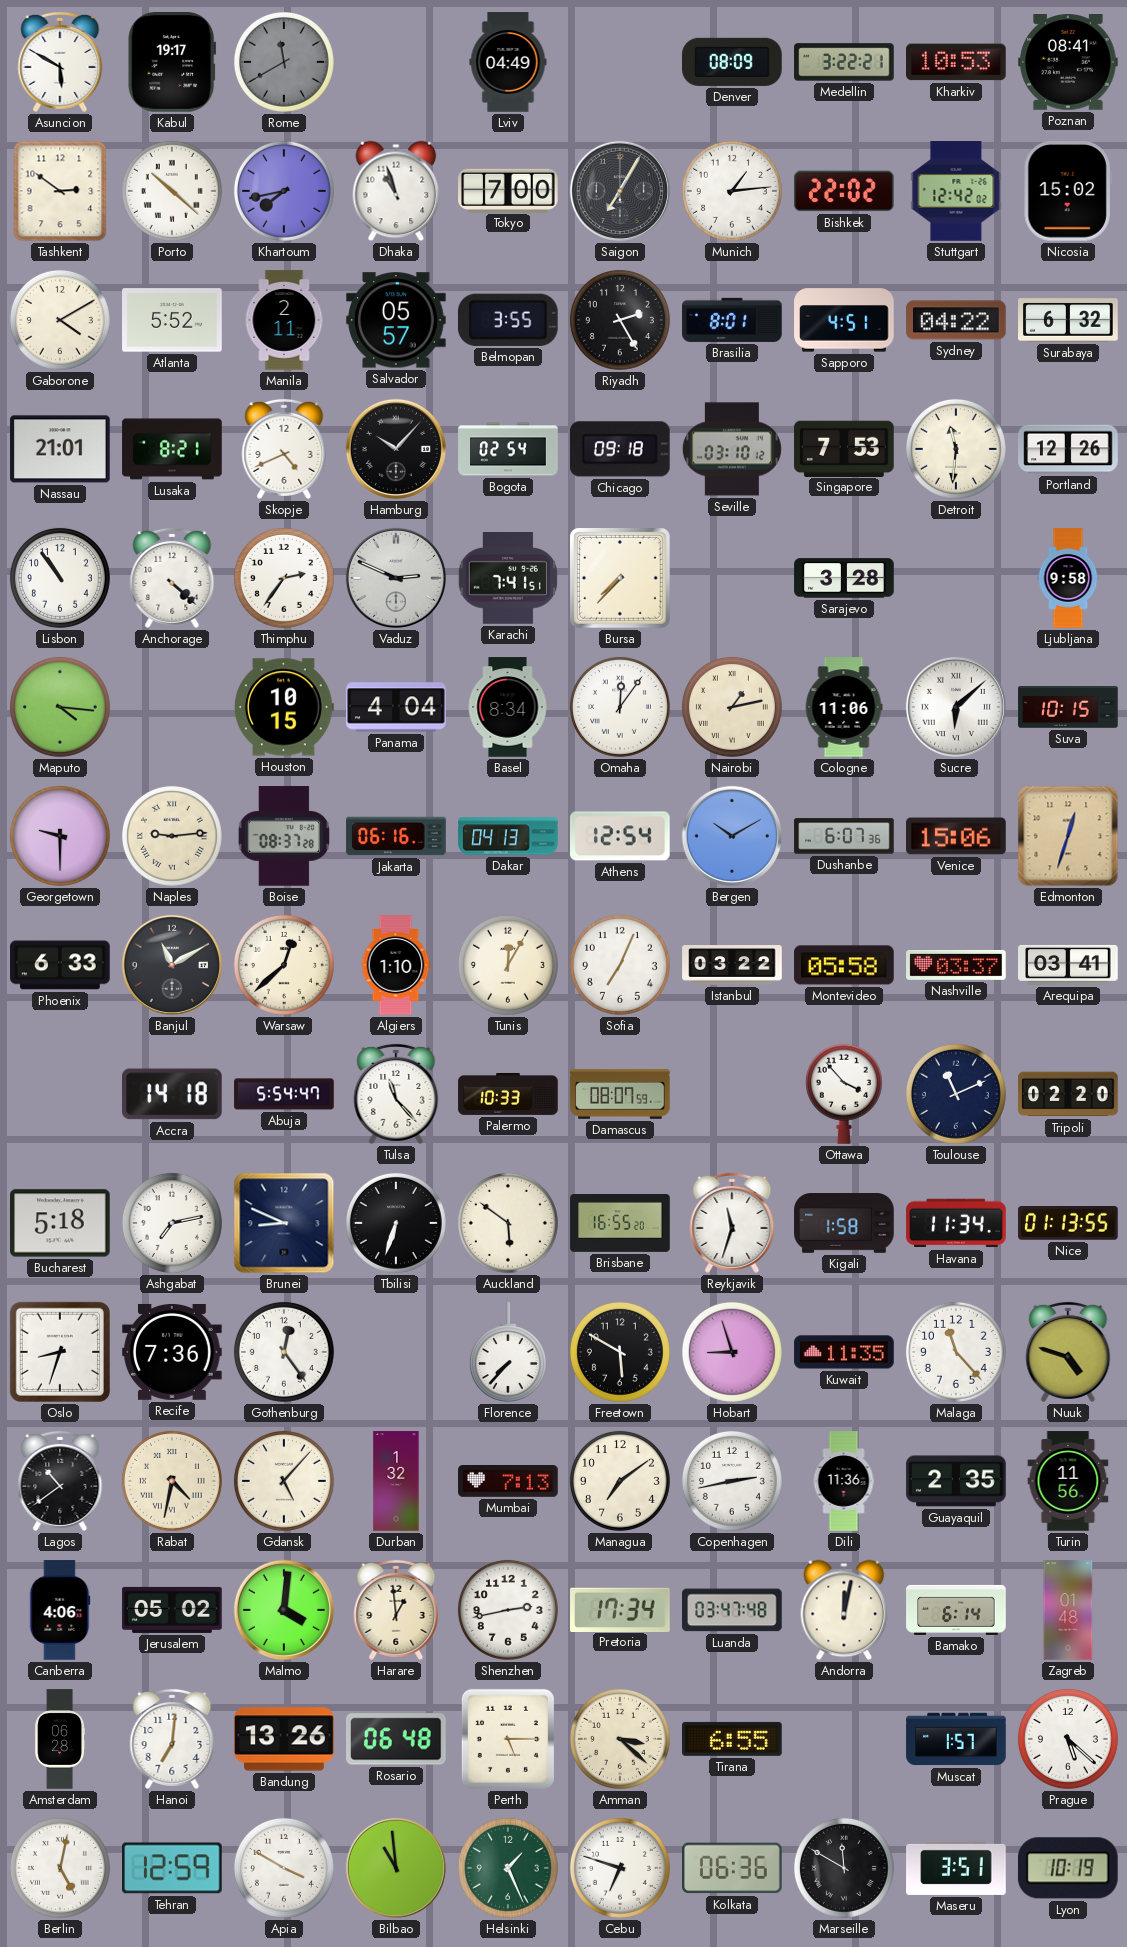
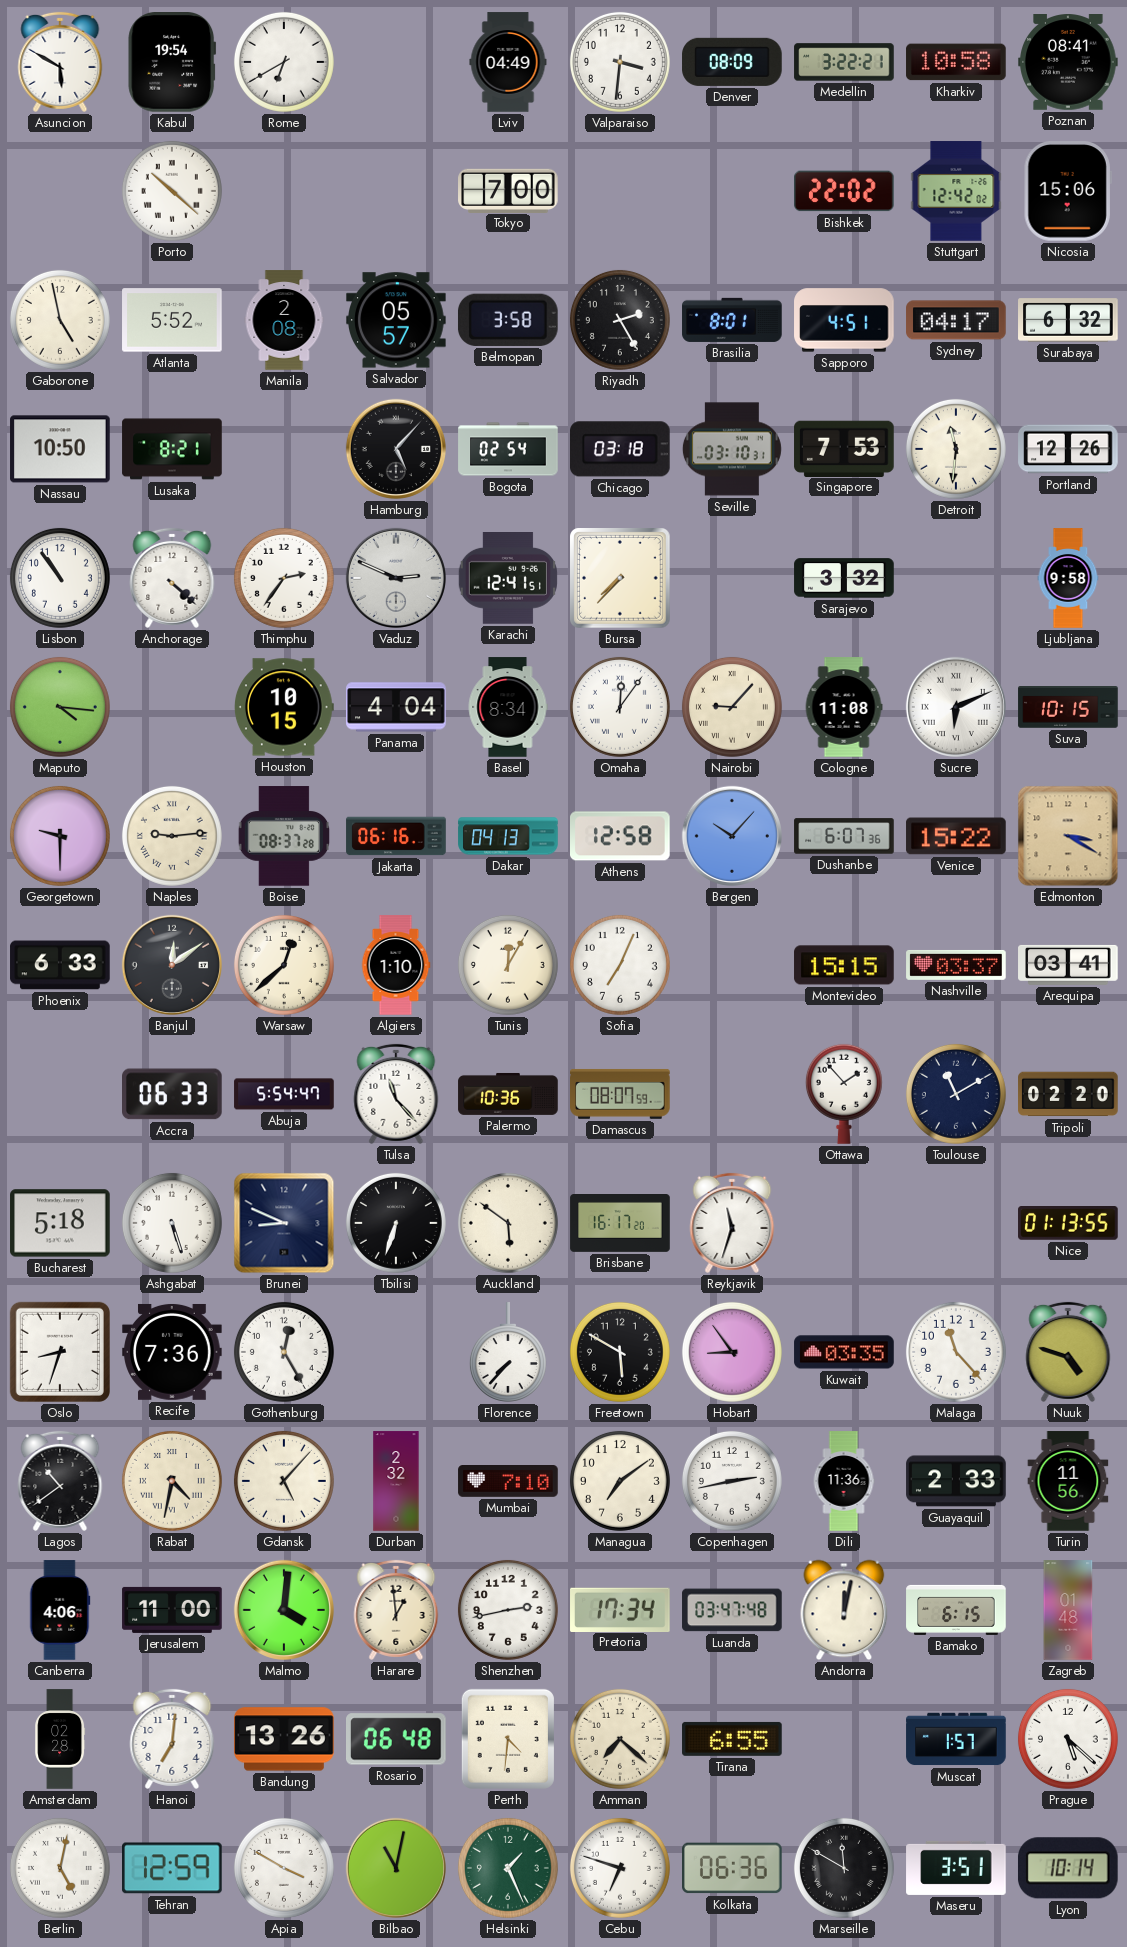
Kabul: 19:17 -> 19:54
Rome: 11:40 -> 6:40
Rome dial: grey -> white
Valparaiso: none -> 3:31
Kharkiv: 10:53 -> 10:58
Tashkent: 2:51 -> none
Khartoum: 7:43 -> none
Dhaka: 10:57 -> none
Saigon: 7:05 -> none
Munich: 1:14 -> none
Nicosia: 15:02 -> 15:06
Gaborone: 4:10 -> 4:58
Manila: 2:11 -> 2:08
Belmopan: 3:55 -> 3:58
Sydney: 04:22 -> 04:17
Nassau: 21:01 -> 10:50
Skopje: 4:41 -> none
Hamburg: 10:07 -> 5:07
Chicago: 09:18 -> 03:18
Seville: 03:10:12 -> 03:10:31
Karachi: 7:41 -> 12:41
Sarajevo: 3:28 -> 3:32
Nairobi: 1:13 -> 9:07
Cologne: 11:06 -> 11:08
Sucre: 6:08 -> 6:11
Athens: 12:54 -> 12:58
Bergen: 10:10 -> 10:07
Venice: 15:06 -> 15:22
Edmonton: 12:33 -> 3:20
Banjul: 11:10 -> 12:09
Istanbul: 03:22 -> none
Montevideo: 05:58 -> 15:15
Accra: 14:18 -> 06:33
Palermo: 10:33 -> 10:36
Ottawa: 3:53 -> 1:53
Toulouse: 11:11 -> 11:10
Ashgabat: 7:13 -> 5:27
Brisbane: 16:55 -> 16:17
Kigali: 1:58 -> none
Havana: 11:34 -> none
Gothenburg: 12:24 -> 12:25
Hobart: 8:57 -> 8:54
Kuwait: 11:35 -> 03:35
Durban: 1:32 -> 2:32
Mumbai: 7:13 -> 7:10
Guayaquil: 2:35 -> 2:33
Jerusalem: 05:02 -> 11:00
Bamako: 6:14 -> 6:15
Amsterdam: 06:28 -> 02:28
Perth: 5:15 -> 4:31
Amman: 3:22 -> 7:22
Bilbao: 10:59 -> 11:02
Lyon: 10:19 -> 10:14
